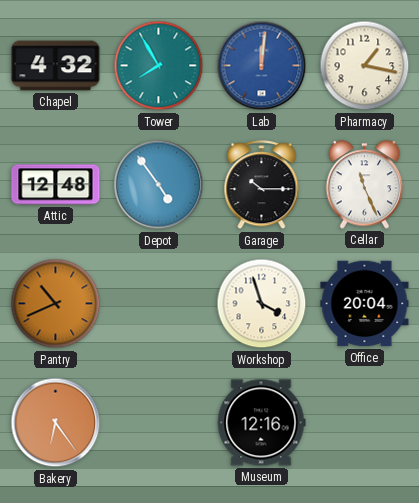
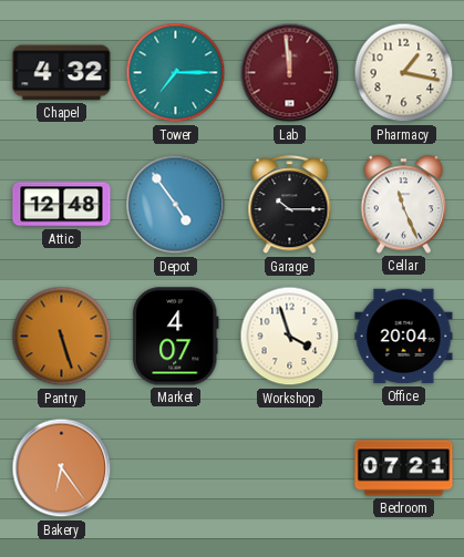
Tower: 7:55 -> 7:15
Lab: 12:01 -> 11:59
Lab dial: blue -> burgundy
Pantry: 10:41 -> 5:27
Market: none -> 4:07
Museum: 12:16 -> none
Bedroom: none -> 07:21
